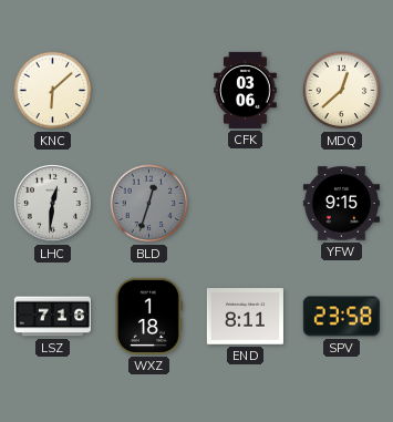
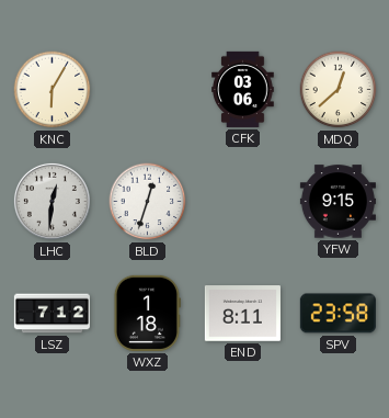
KNC: 6:08 -> 6:05
BLD dial: grey -> white
LSZ: 7:16 -> 7:12
